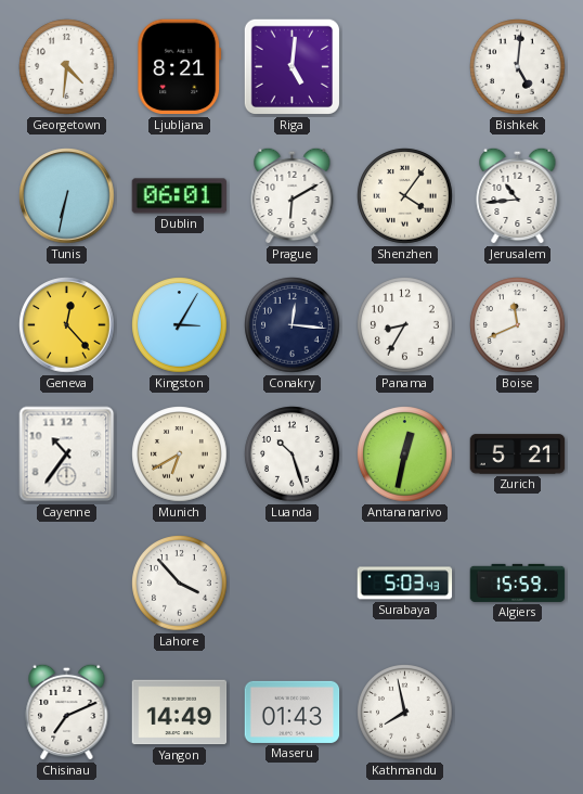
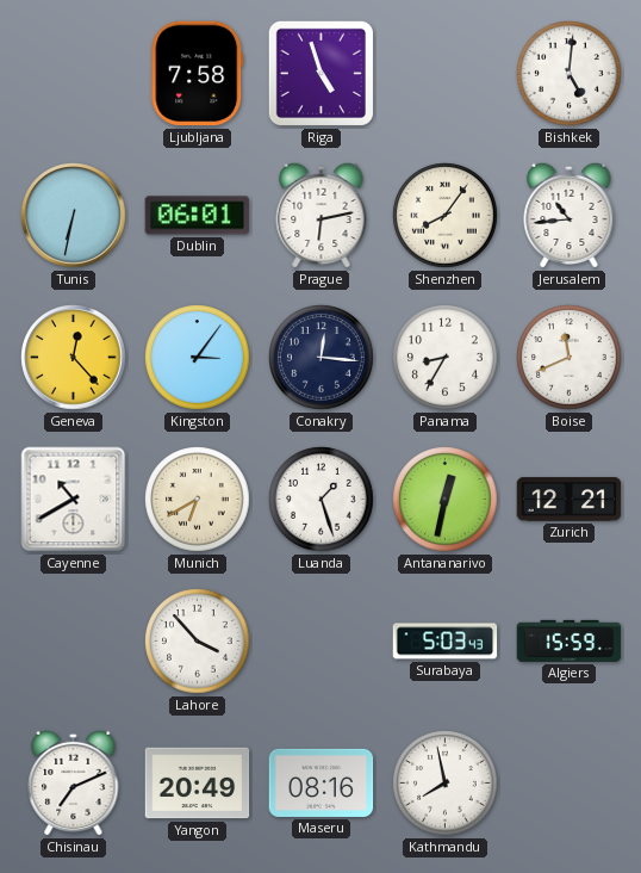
Georgetown: 4:31 -> none
Ljubljana: 8:21 -> 7:58
Riga: 5:01 -> 4:57
Prague: 6:10 -> 6:13
Shenzhen: 4:06 -> 8:06
Kingston: 3:05 -> 3:06
Cayenne: 10:36 -> 10:40
Luanda: 10:27 -> 1:27
Zurich: 5:21 -> 12:21
Yangon: 14:49 -> 20:49
Maseru: 01:43 -> 08:16
